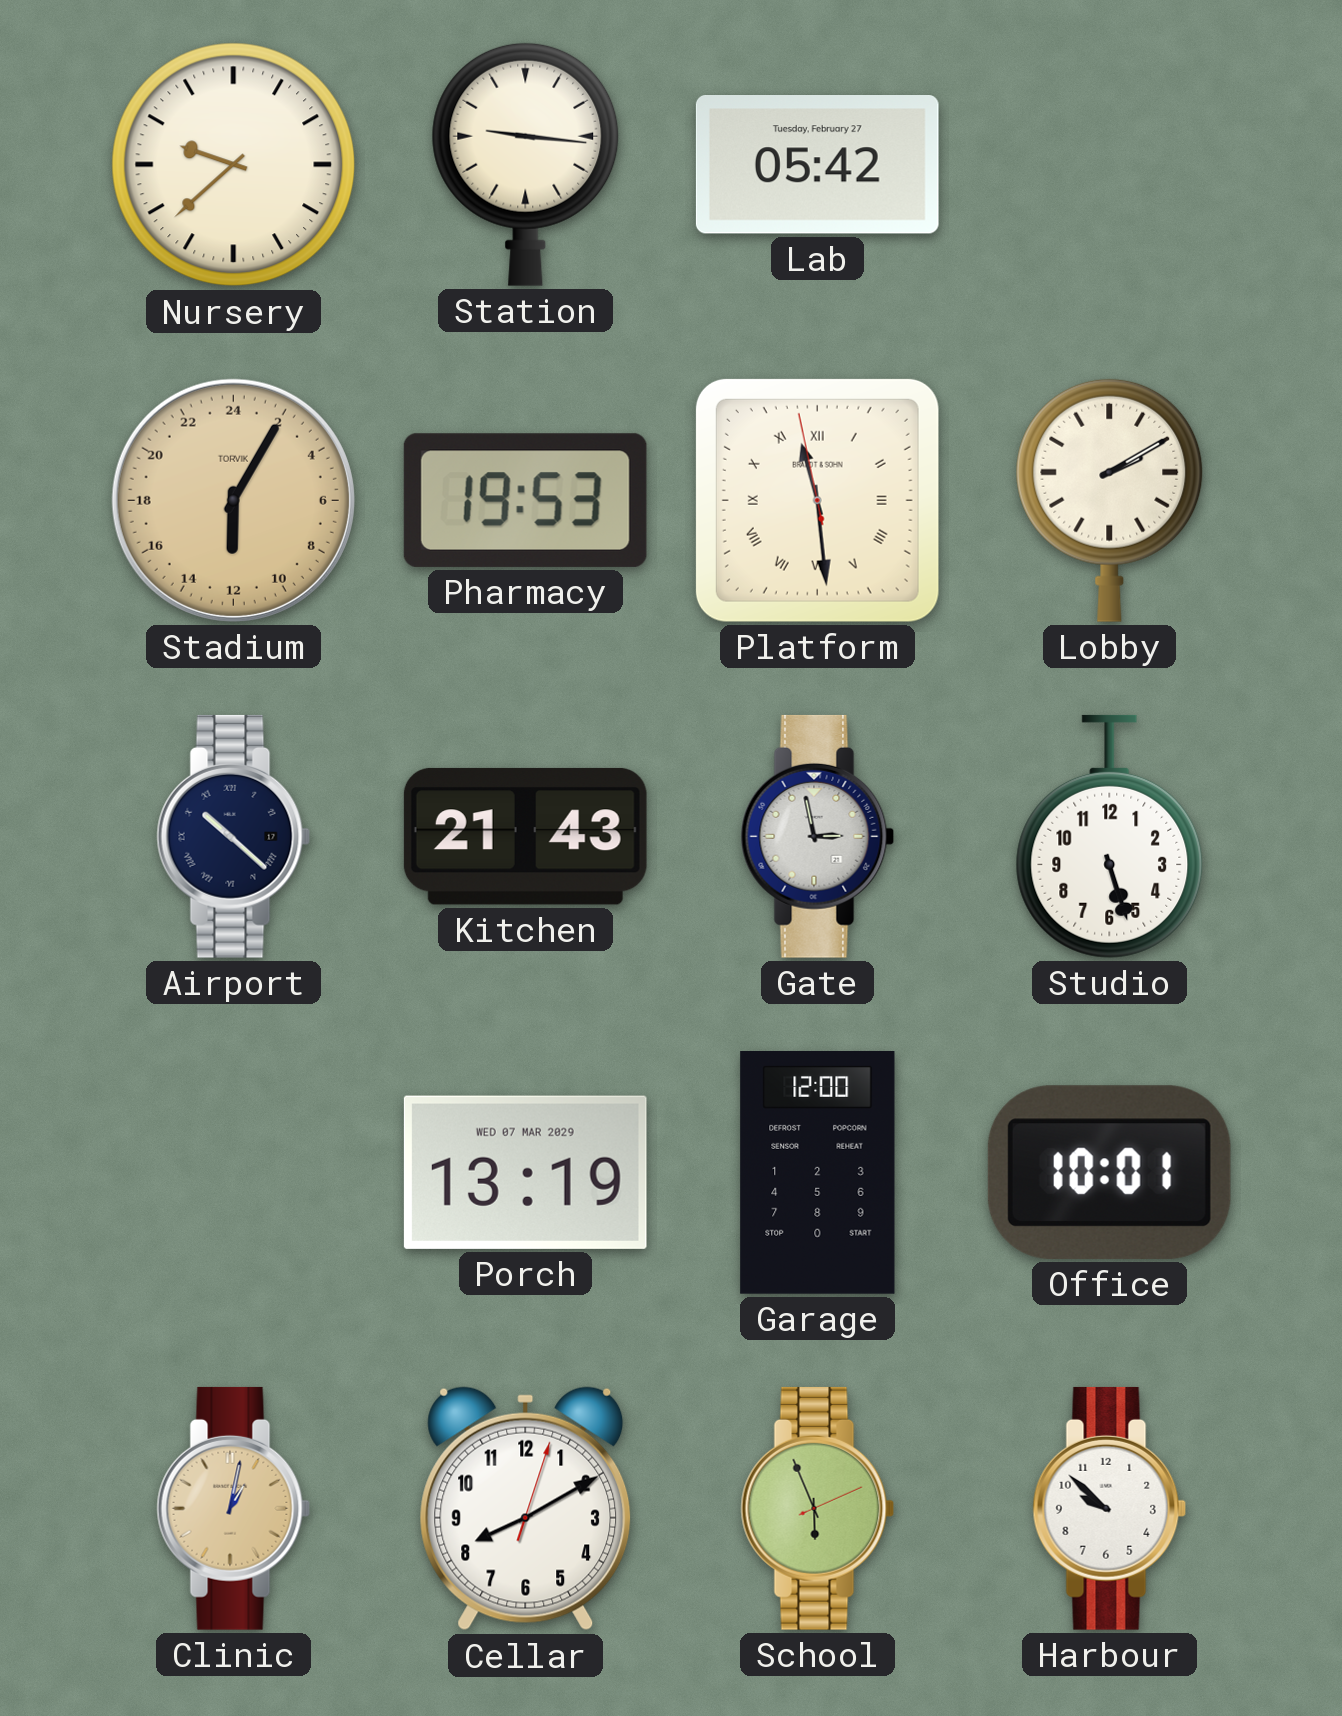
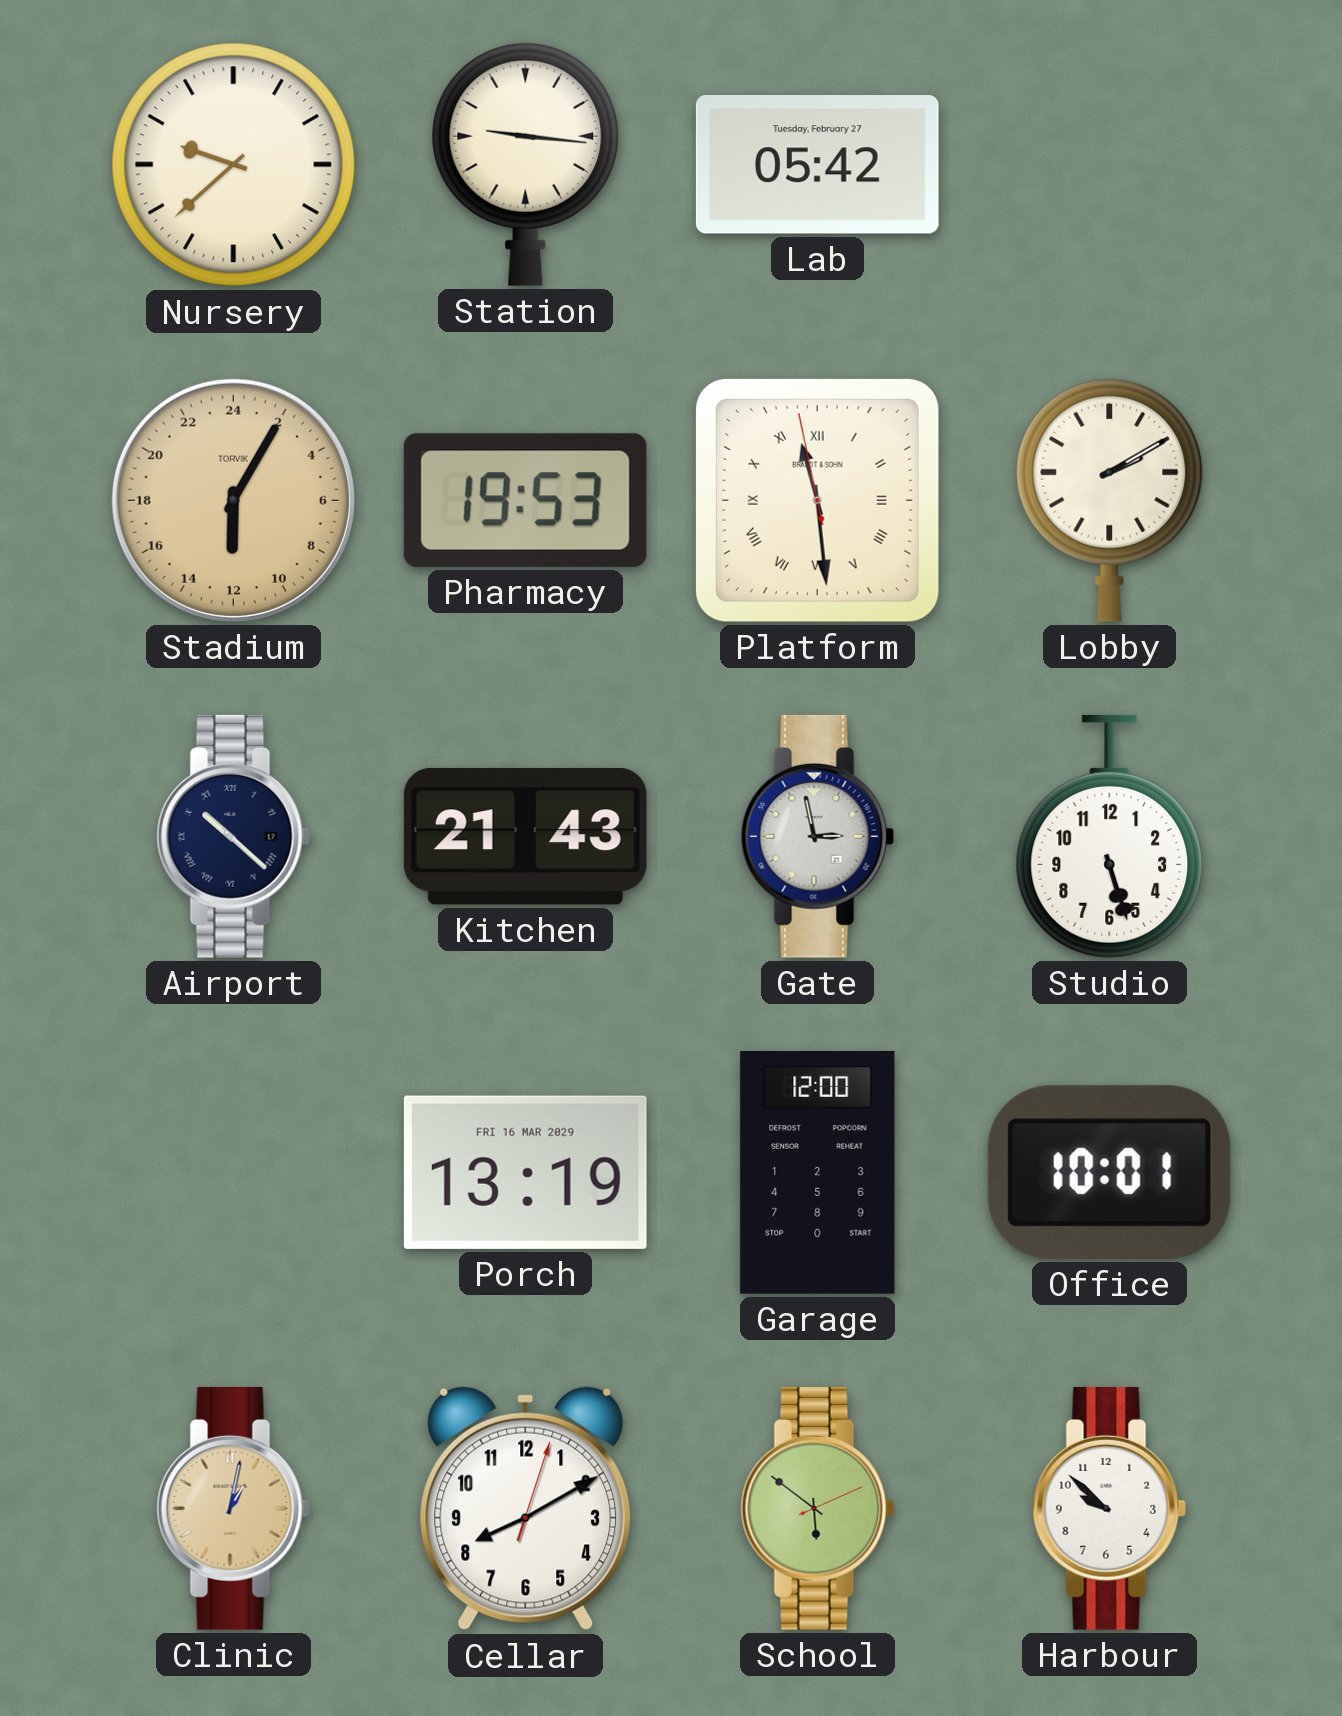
Porch date: WED 07 MAR 2029 -> FRI 16 MAR 2029
School: 5:56 -> 5:51
